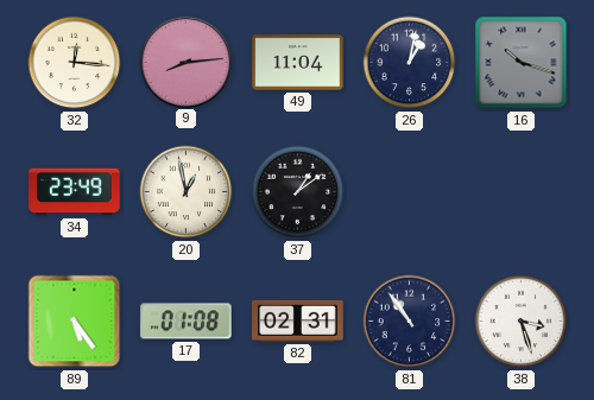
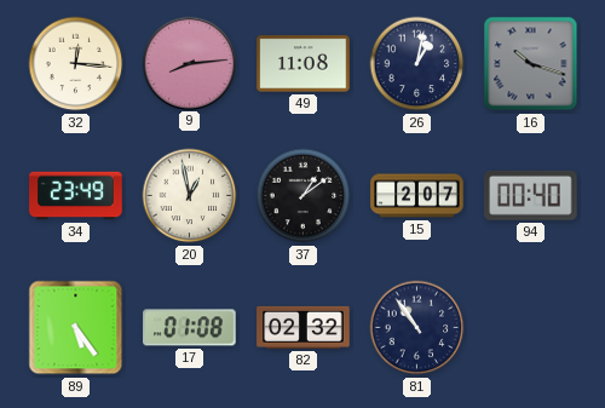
49: 11:04 -> 11:08
15: none -> 2:07
94: none -> 00:40
82: 02:31 -> 02:32
38: 3:27 -> none
